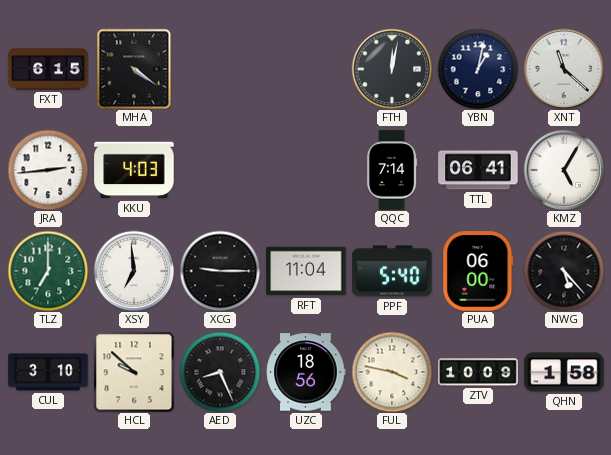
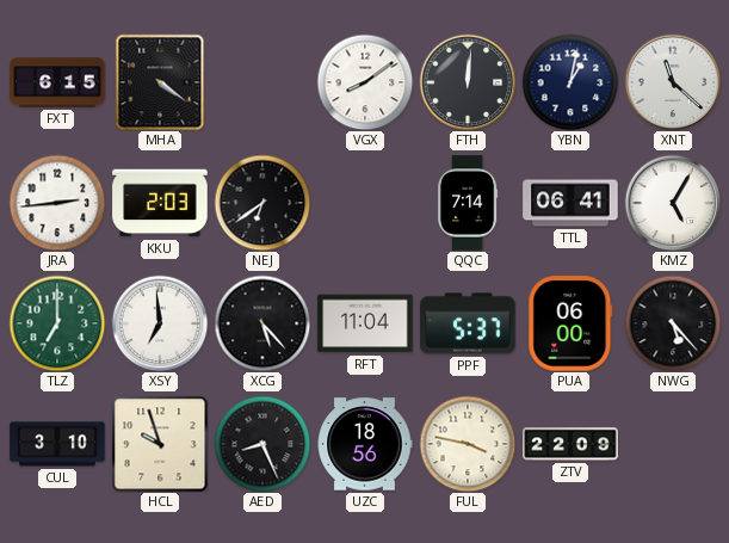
VGX: none -> 8:09
FTH: 12:02 -> 12:01
KKU: 4:03 -> 2:03
NEJ: none -> 6:39
XCG: 9:15 -> 5:23
PPF: 5:40 -> 5:37
HCL: 9:52 -> 9:57
ZTV: 10:09 -> 22:09
QHN: 1:58 -> none
